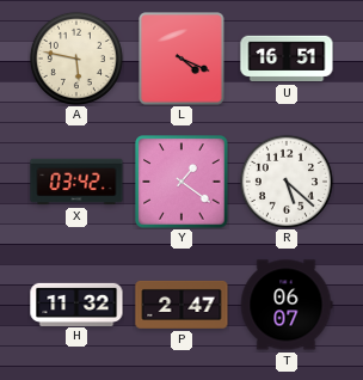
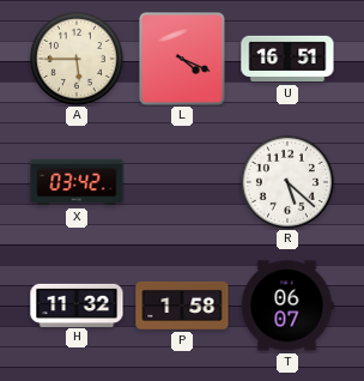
A: 5:47 -> 5:45
Y: 1:21 -> none
P: 2:47 -> 1:58
